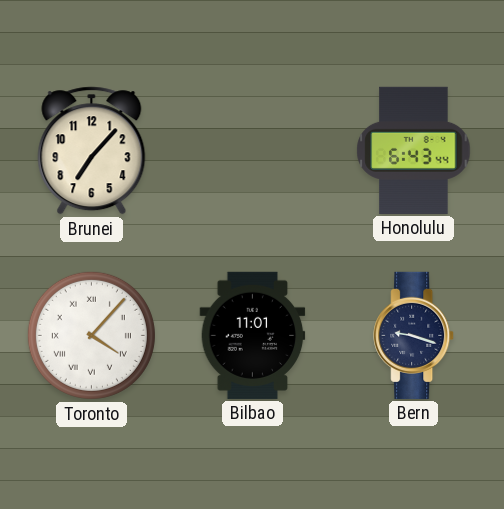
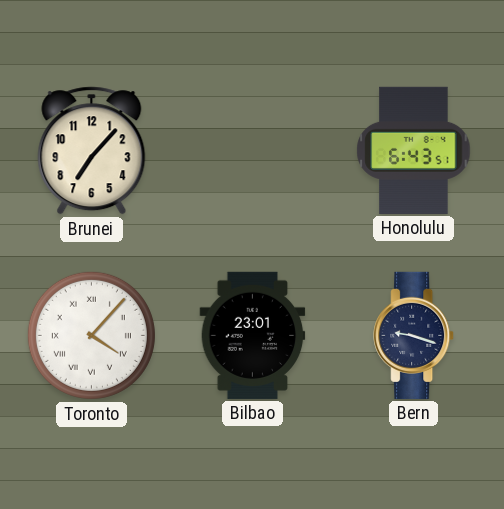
Honolulu: 6:43:44 -> 6:43:51
Bilbao: 11:01 -> 23:01
